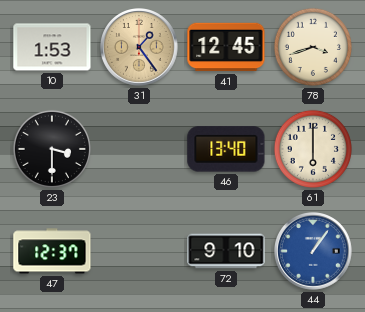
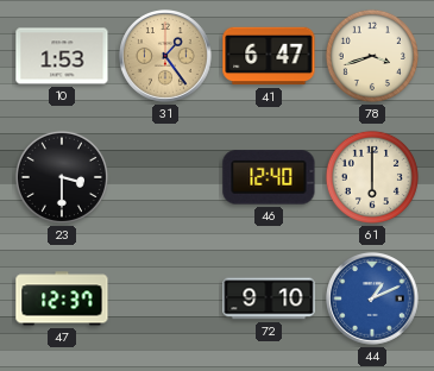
41: 12:45 -> 6:47
46: 13:40 -> 12:40
44: 1:06 -> 1:11
